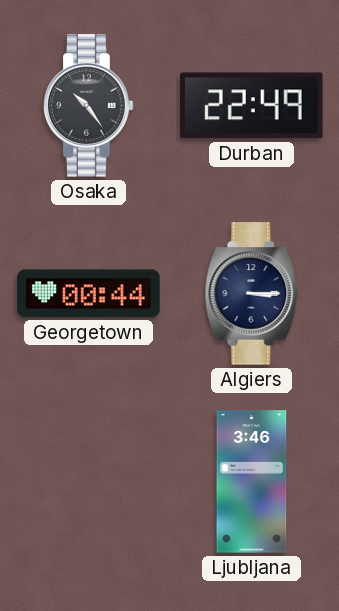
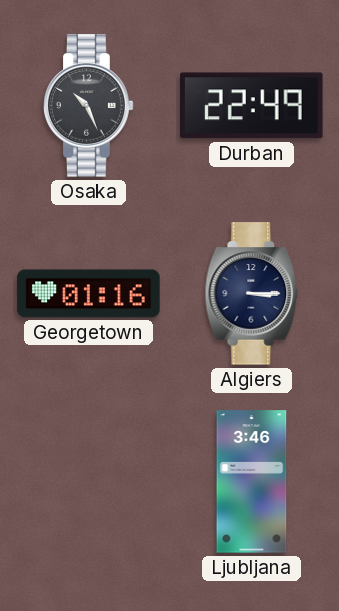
Osaka: 10:24 -> 10:26
Georgetown: 00:44 -> 01:16
